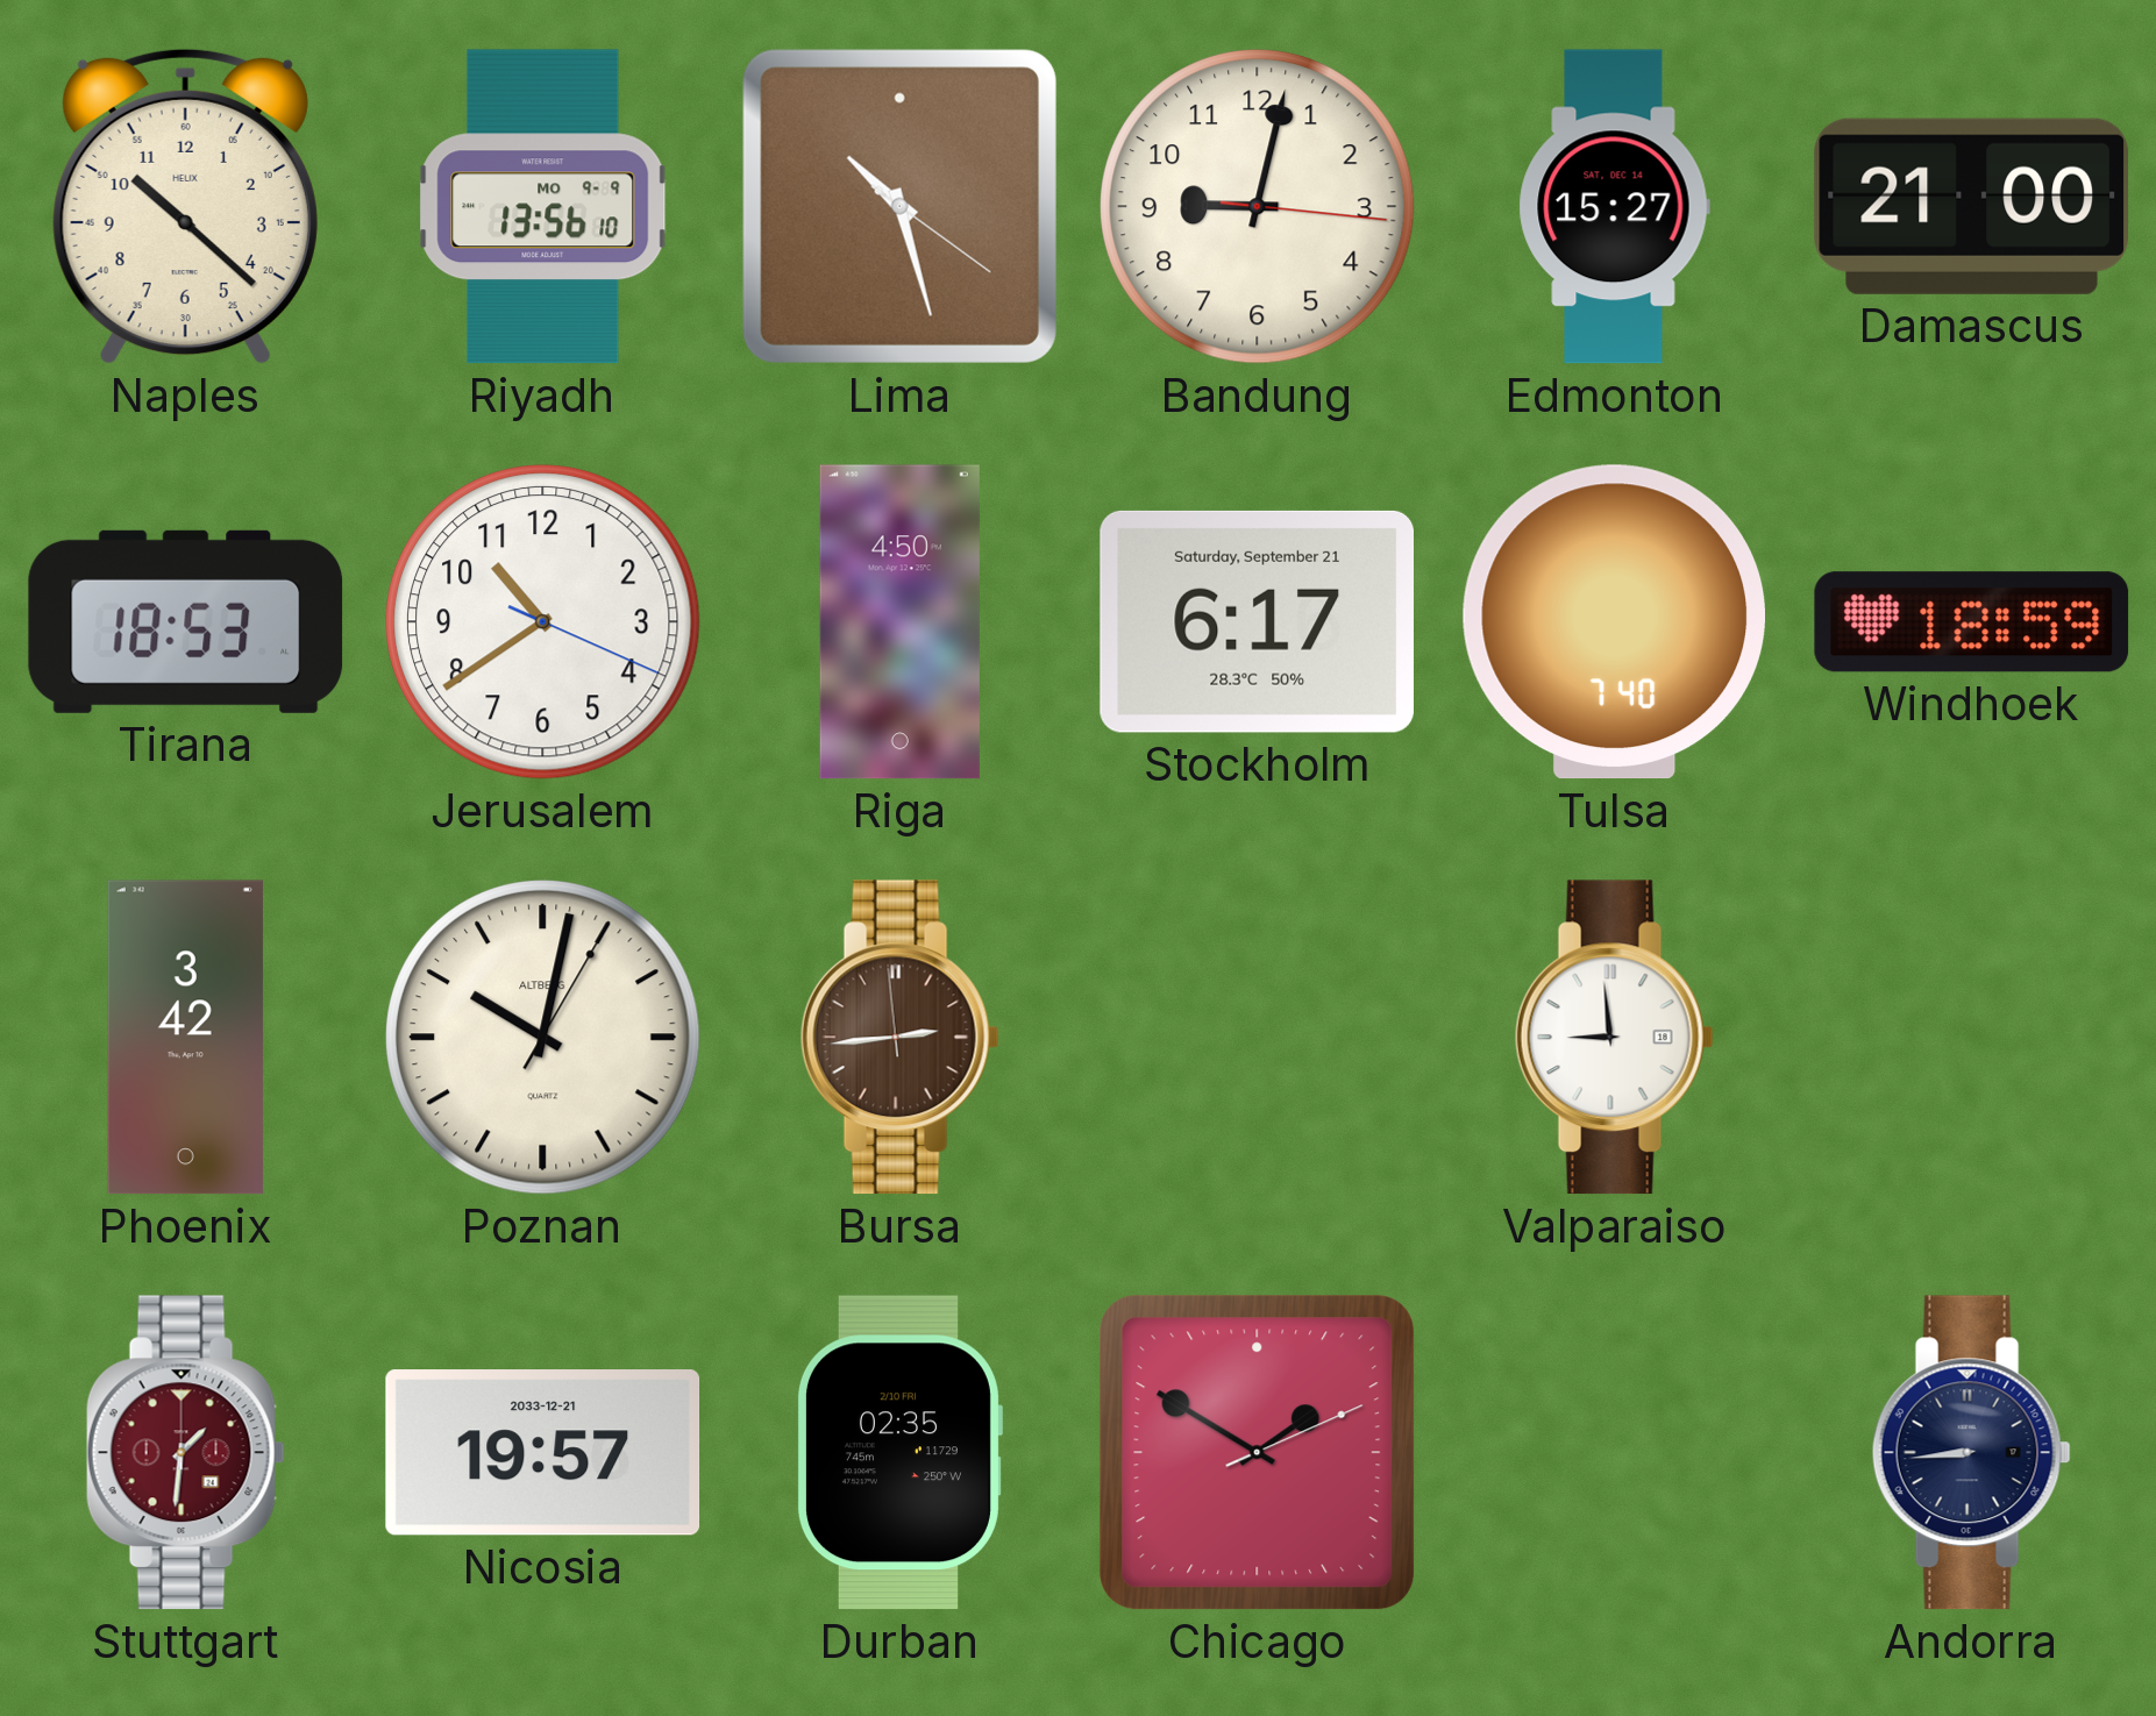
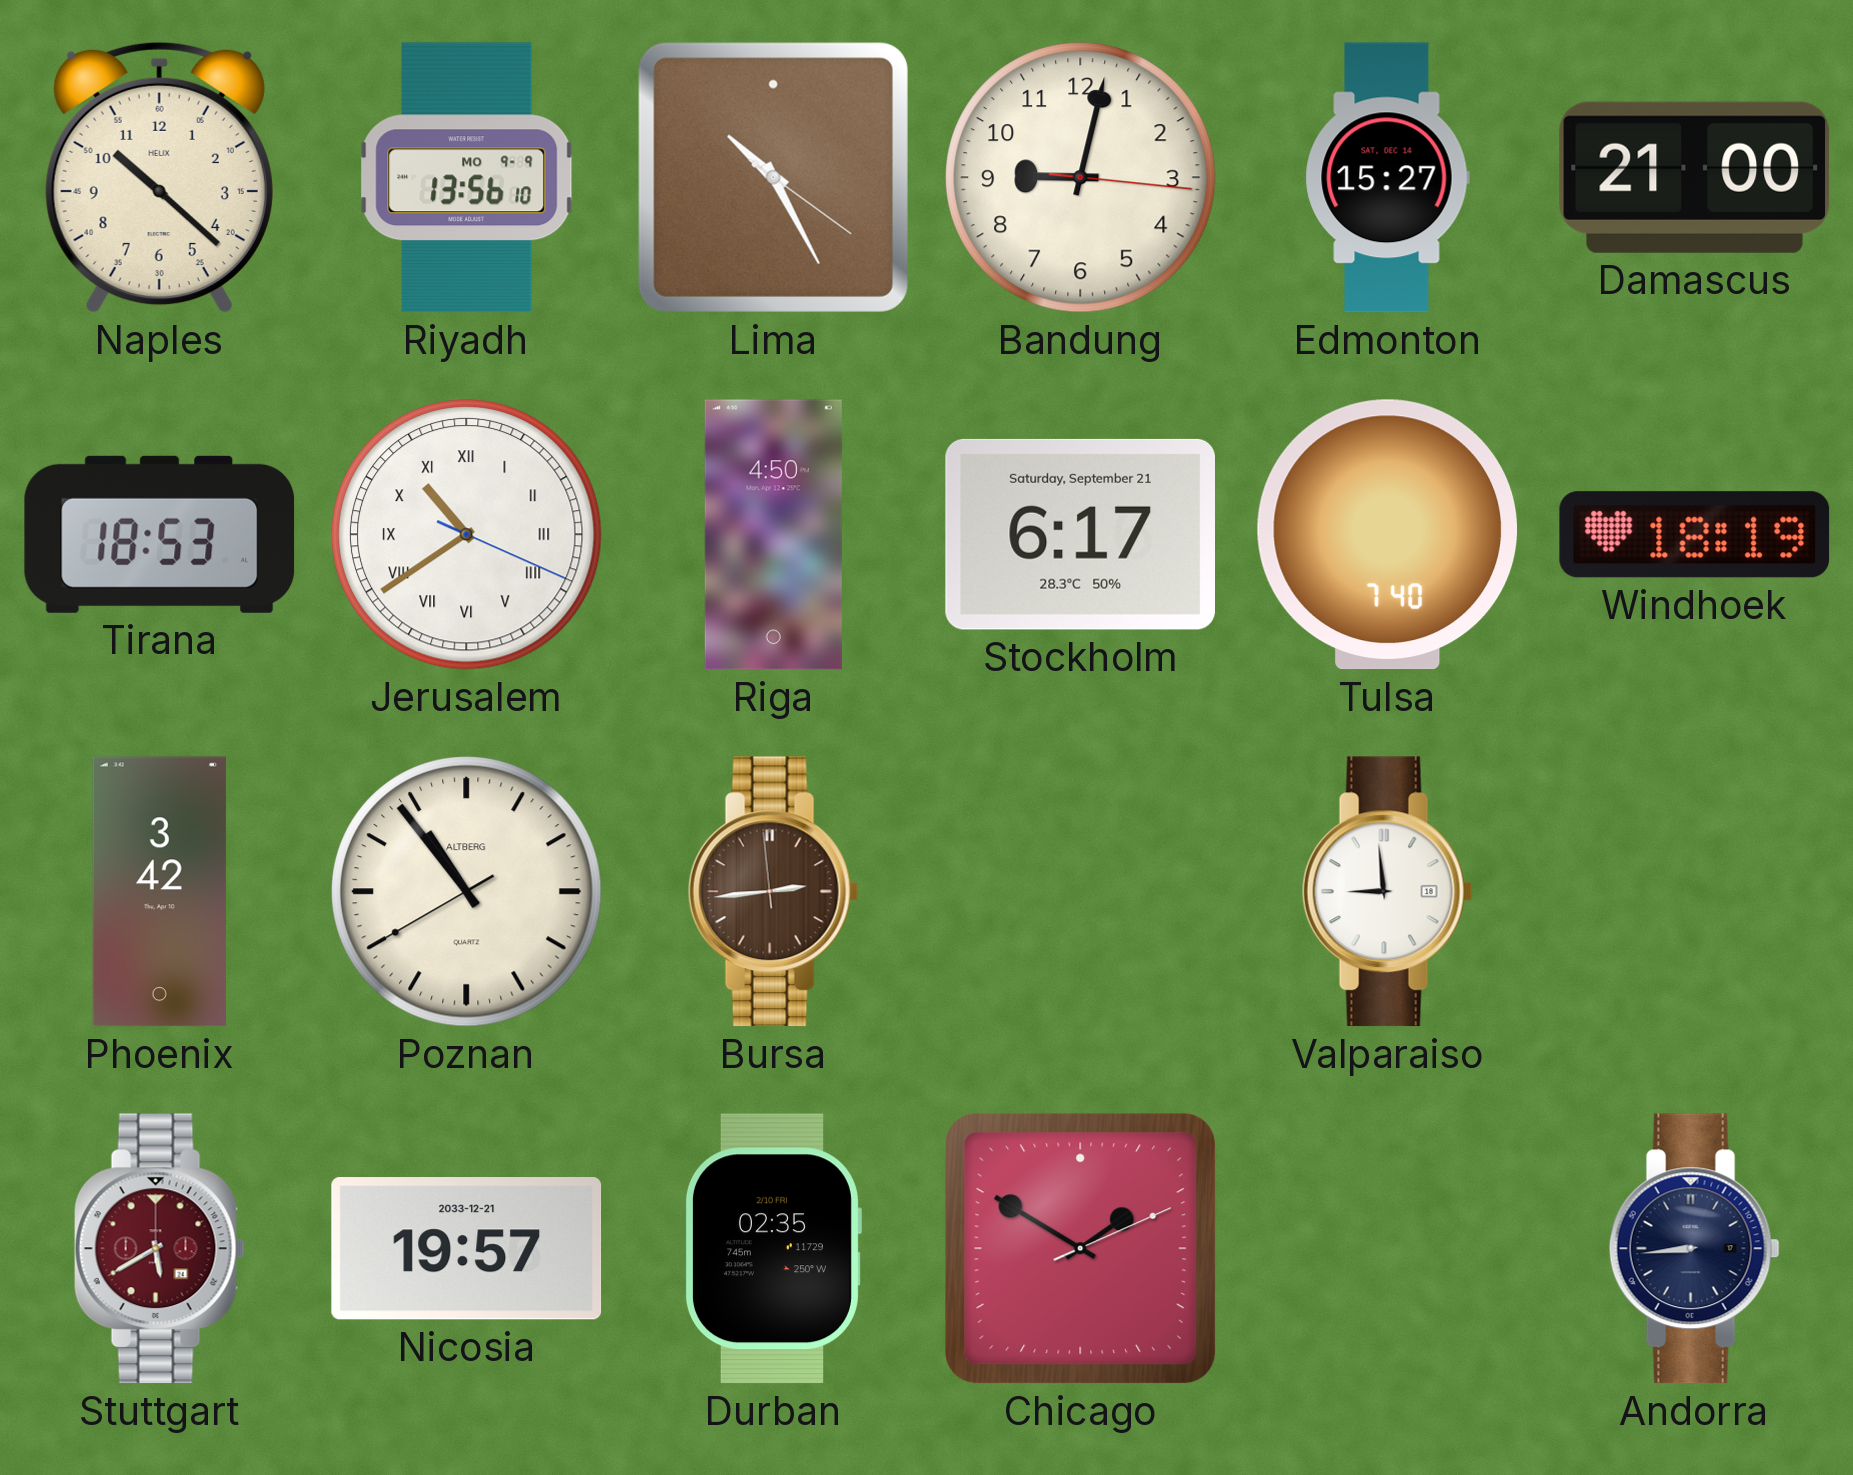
Lima: 10:27 -> 10:25
Jerusalem numerals: Arabic -> Roman
Windhoek: 18:59 -> 18:19
Poznan: 10:02 -> 10:53
Stuttgart: 1:31 -> 5:40
